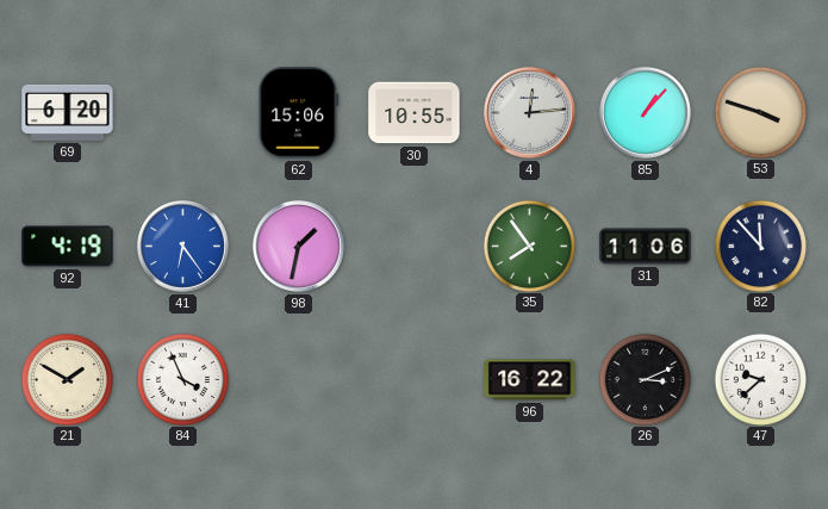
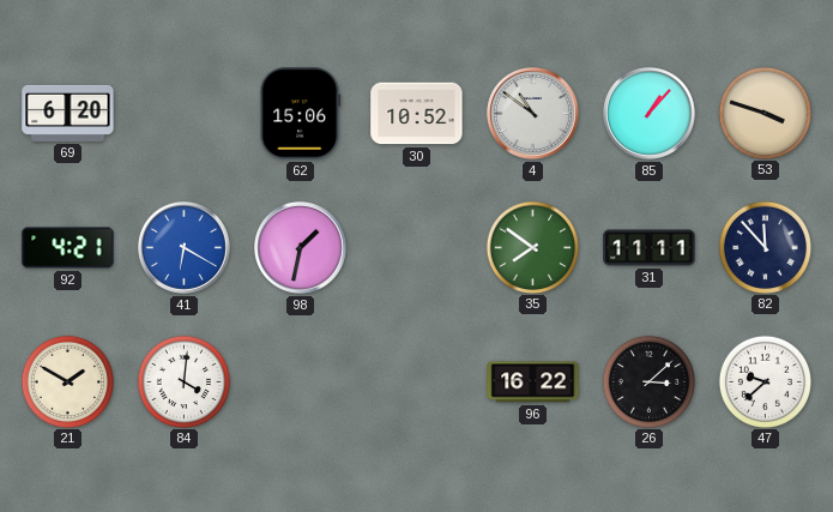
30: 10:55 -> 10:52
4: 12:14 -> 10:51
92: 4:19 -> 4:21
41: 6:24 -> 6:20
35: 7:54 -> 7:51
31: 11:06 -> 11:11
84: 3:56 -> 4:01
26: 3:11 -> 3:08
